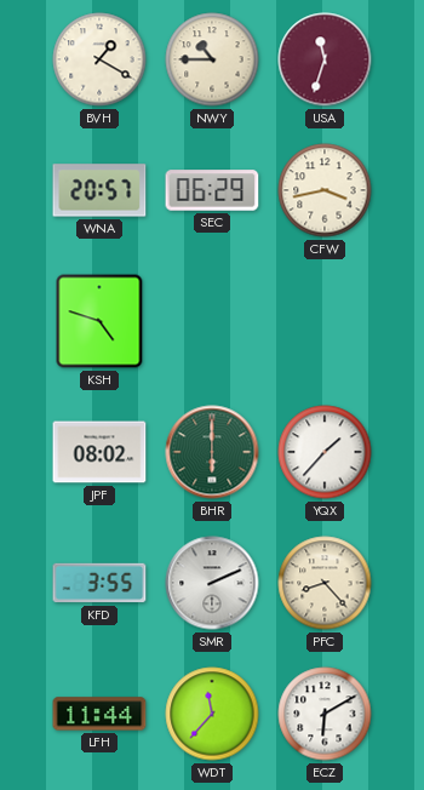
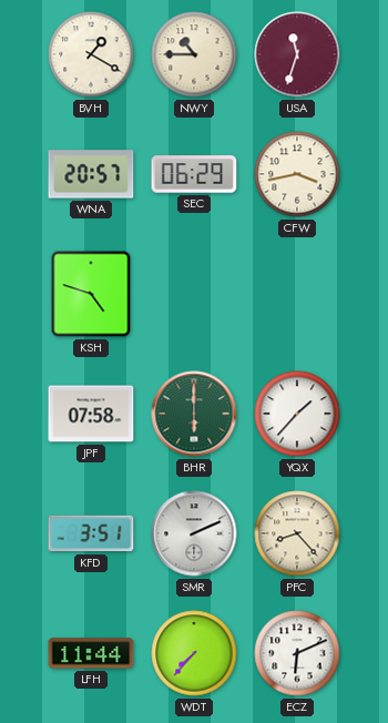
JPF: 08:02 -> 07:58
KFD: 3:55 -> 3:51
WDT: 11:37 -> 7:37
ECZ: 6:10 -> 6:11
